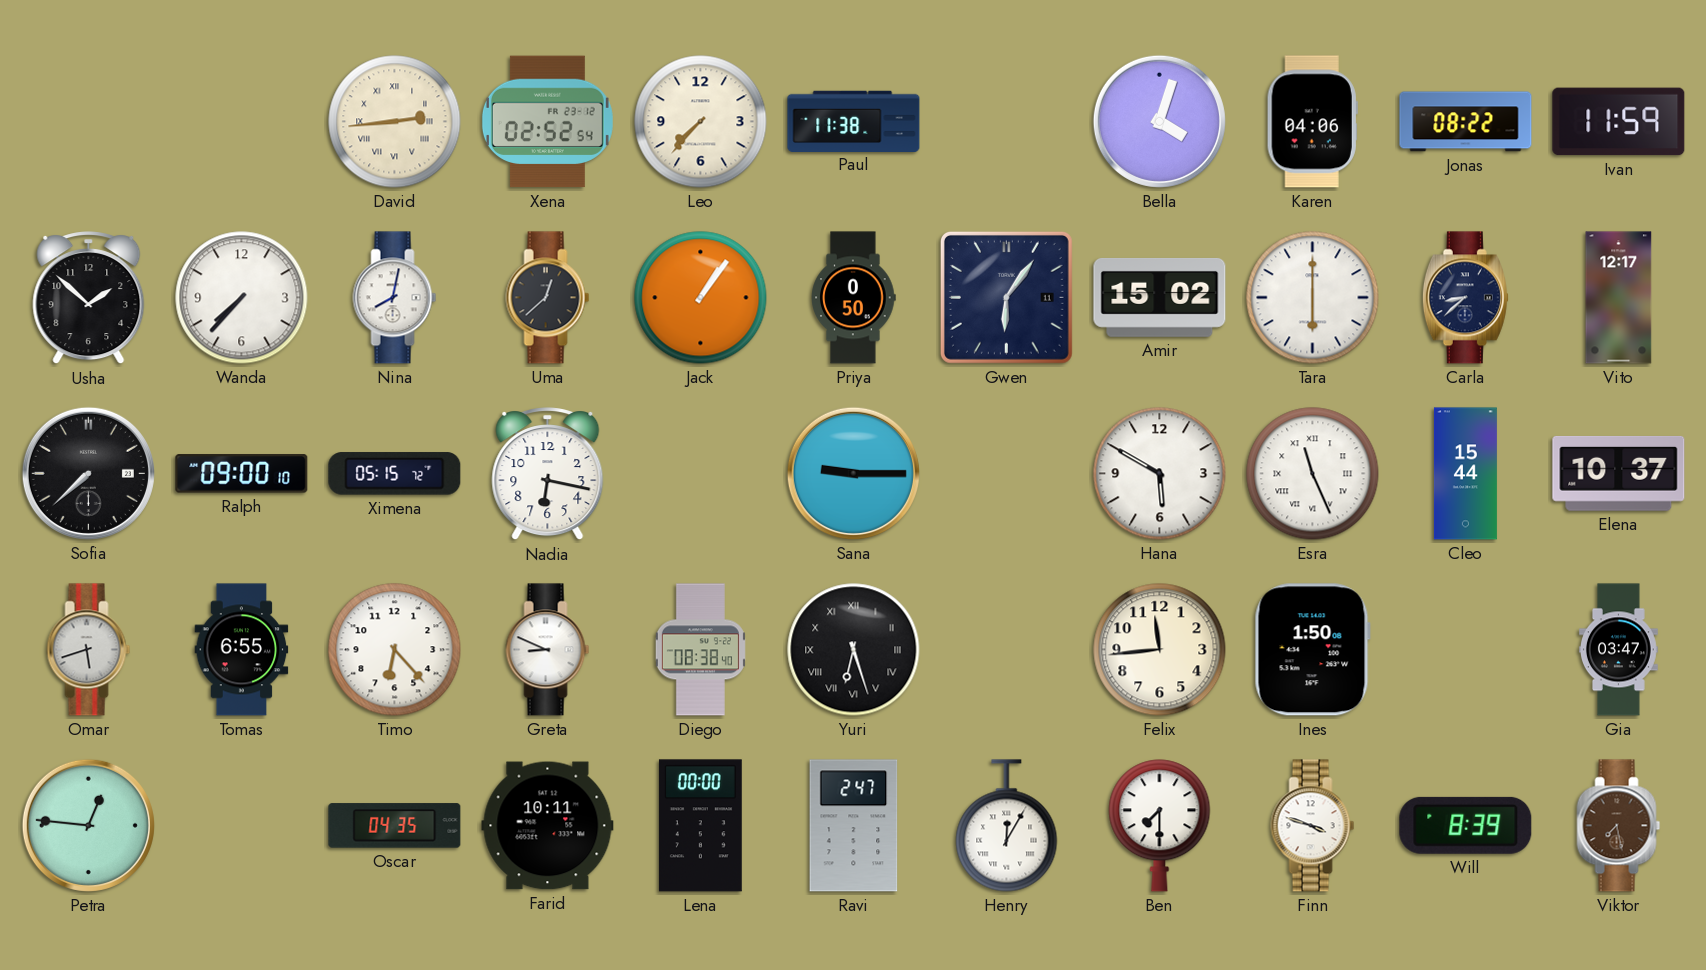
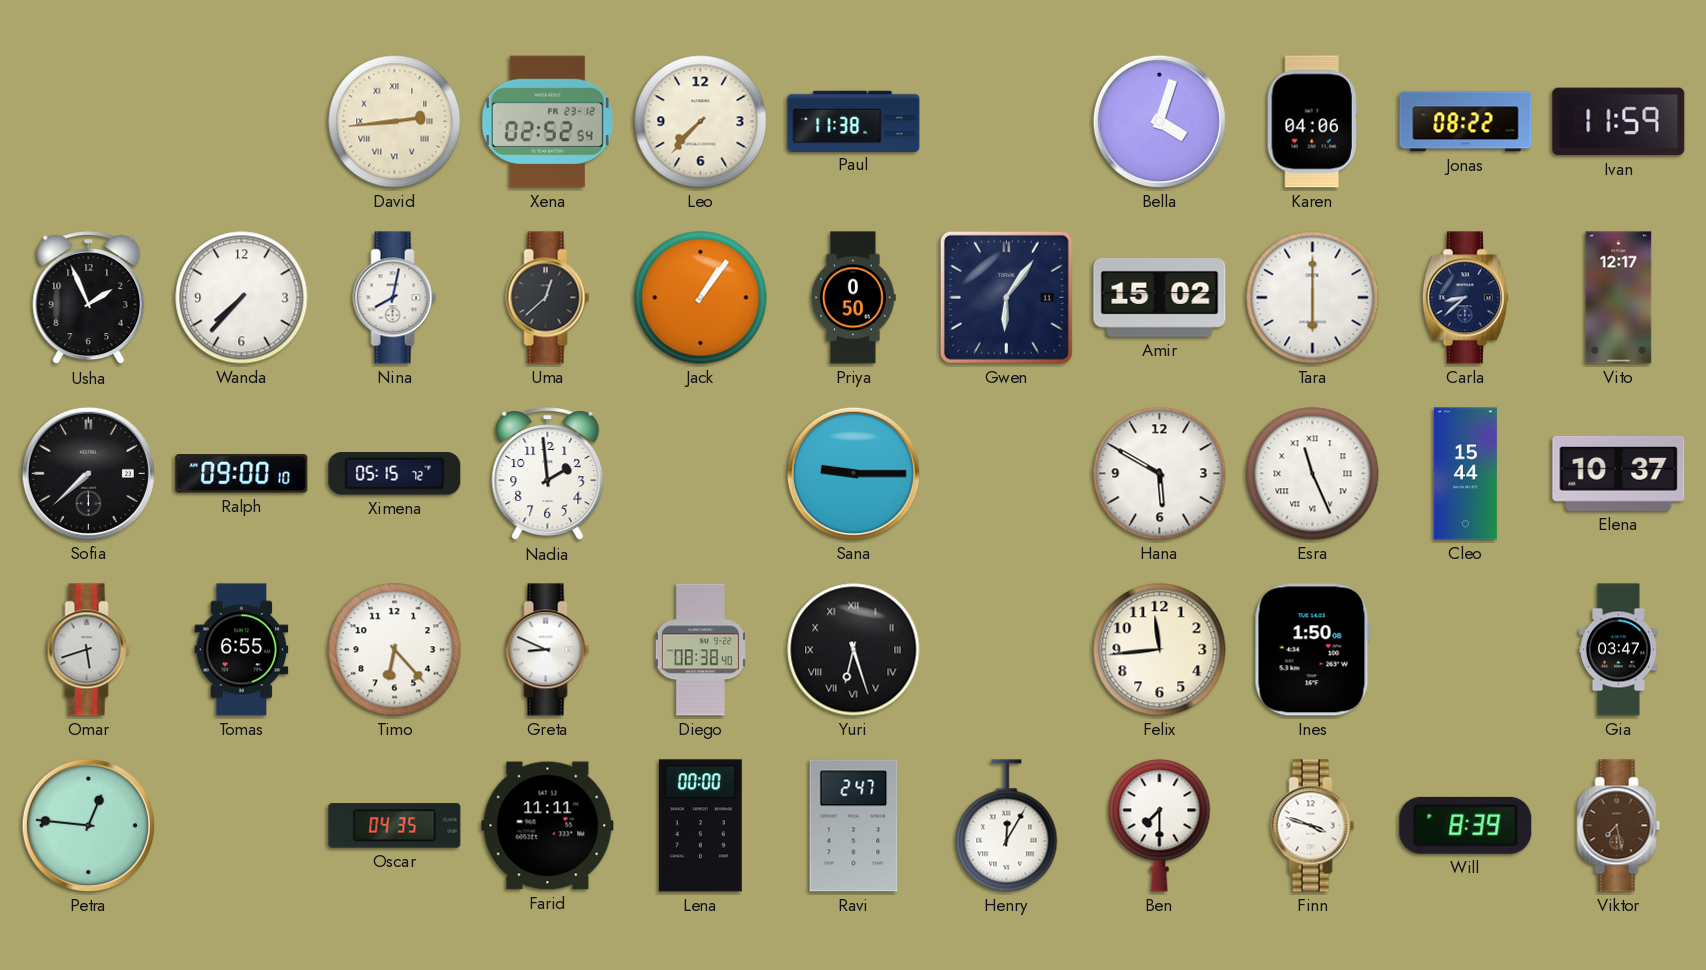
Usha: 1:52 -> 1:56
Nadia: 6:17 -> 1:59
Farid: 10:11 -> 11:11
